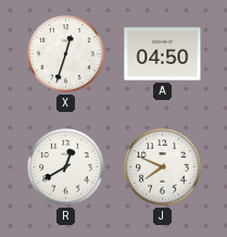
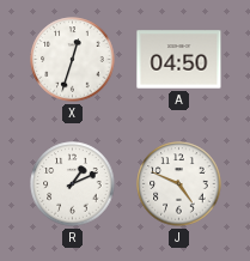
R: 12:40 -> 1:11
J: 7:49 -> 4:49
